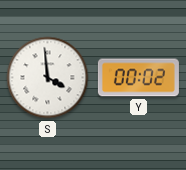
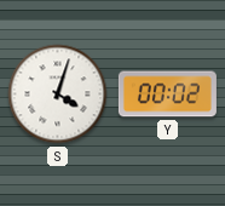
S: 3:59 -> 4:03
